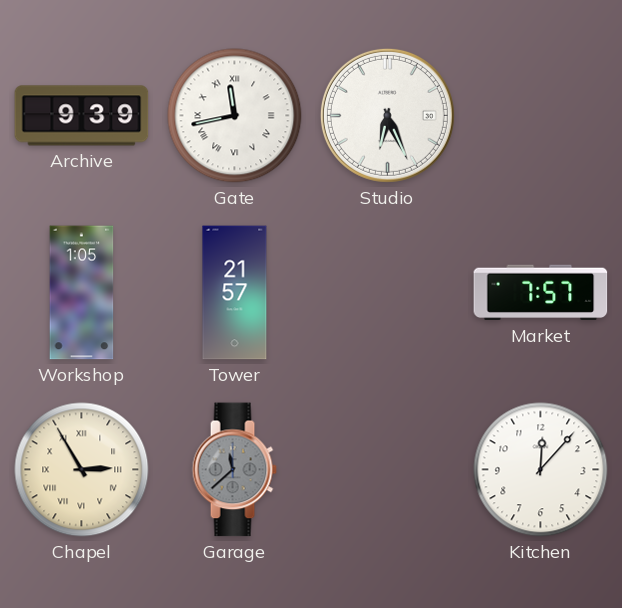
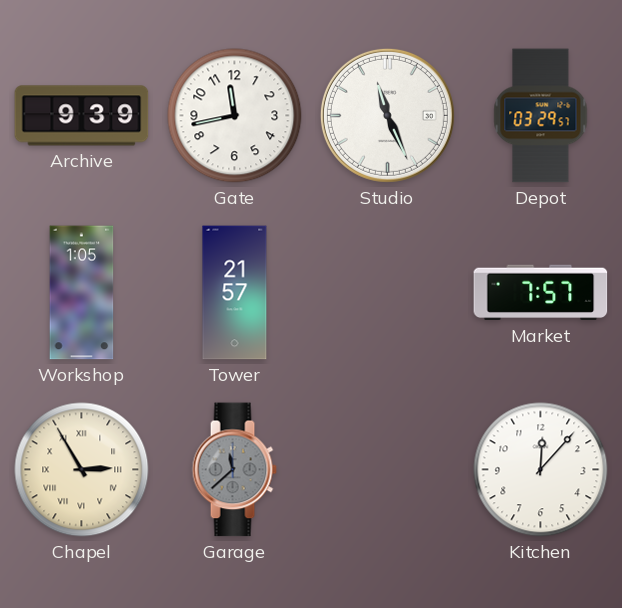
Gate numerals: Roman -> Arabic
Studio: 6:26 -> 11:26
Depot: none -> 03:29
